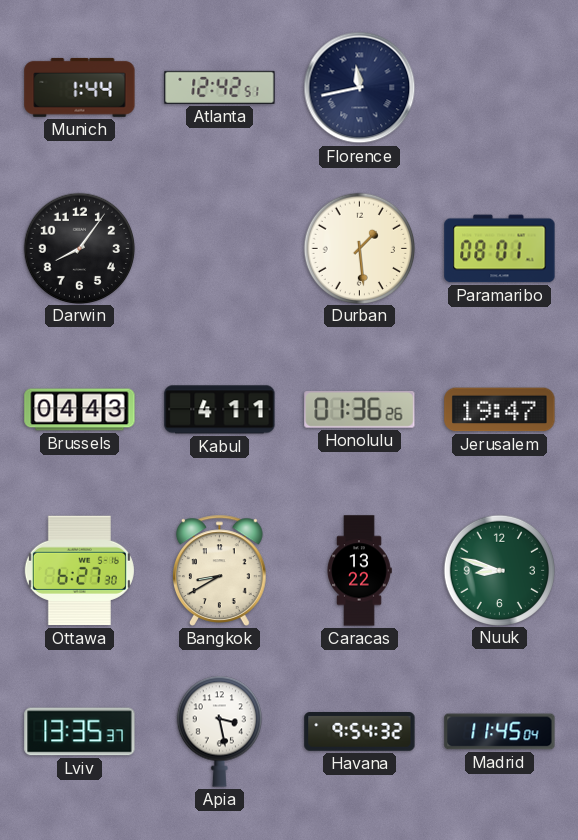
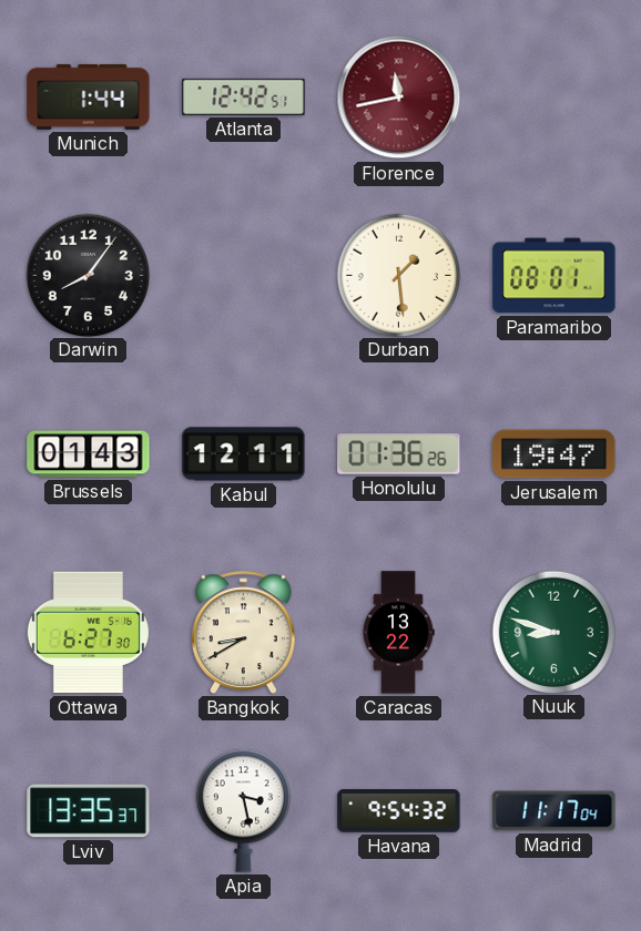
Florence dial: navy -> burgundy
Brussels: 04:43 -> 01:43
Kabul: 4:11 -> 12:11
Madrid: 11:45 -> 11:17
